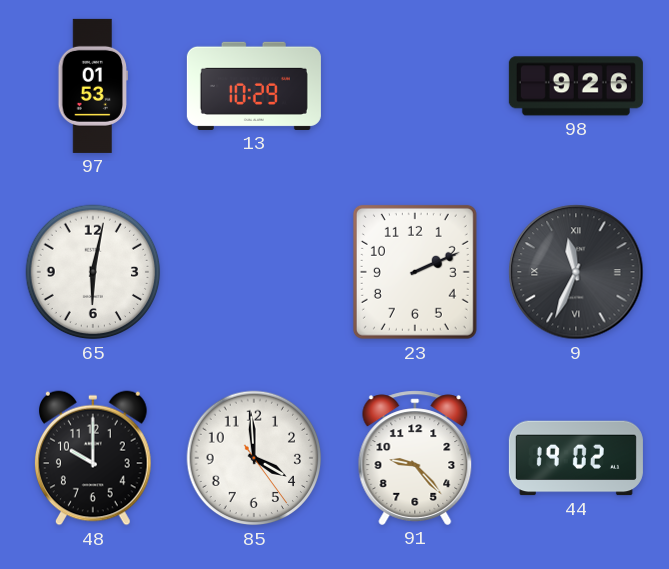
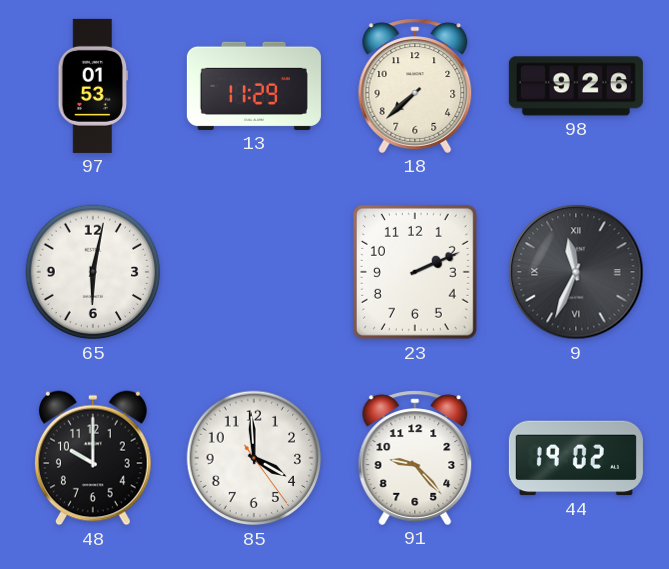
13: 10:29 -> 11:29
18: none -> 7:38
